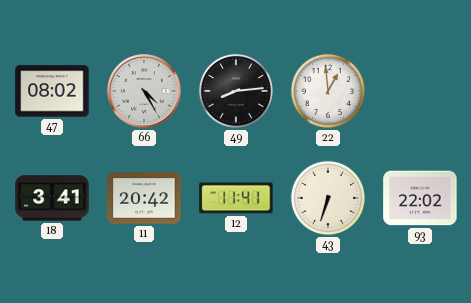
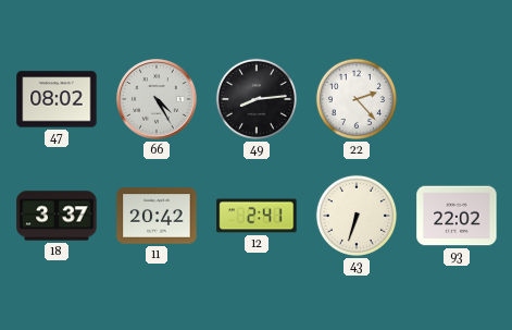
22: 12:59 -> 2:23
18: 3:41 -> 3:37
12: 11:41 -> 2:41
